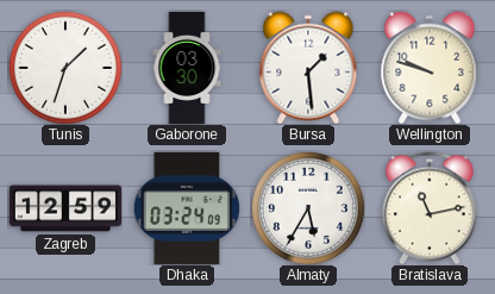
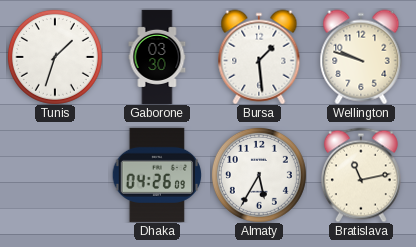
Zagreb: 12:59 -> none
Dhaka: 03:24 -> 04:26
